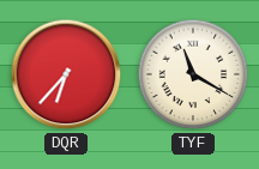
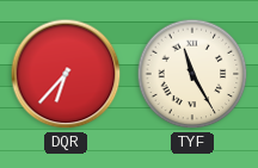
TYF: 11:20 -> 11:25
